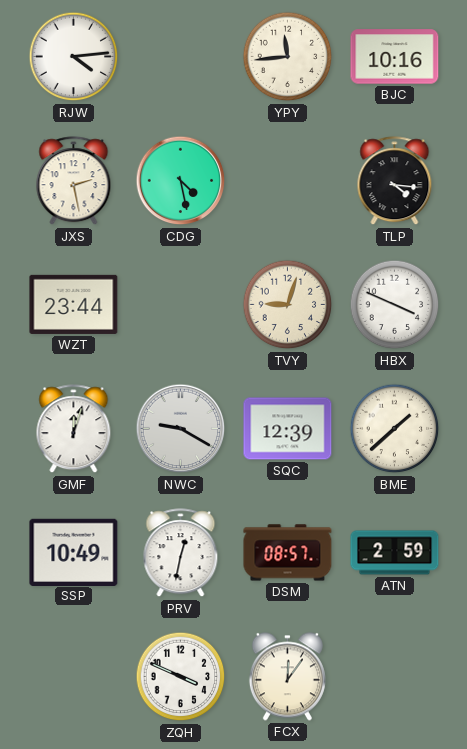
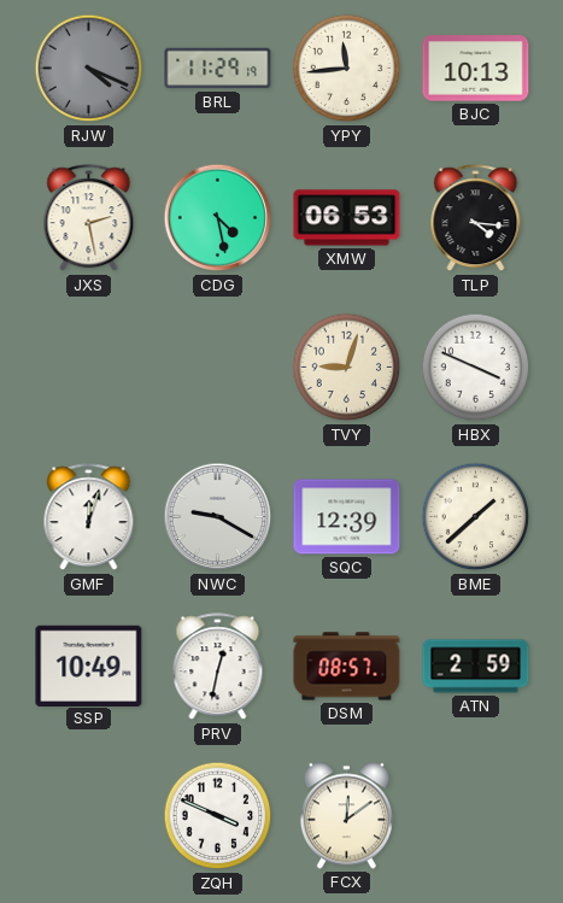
RJW: 4:14 -> 4:19
RJW dial: white -> grey
BRL: none -> 11:29
BJC: 10:16 -> 10:13
XMW: none -> 06:53
WZT: 23:44 -> none
FCX: 12:06 -> 12:09
